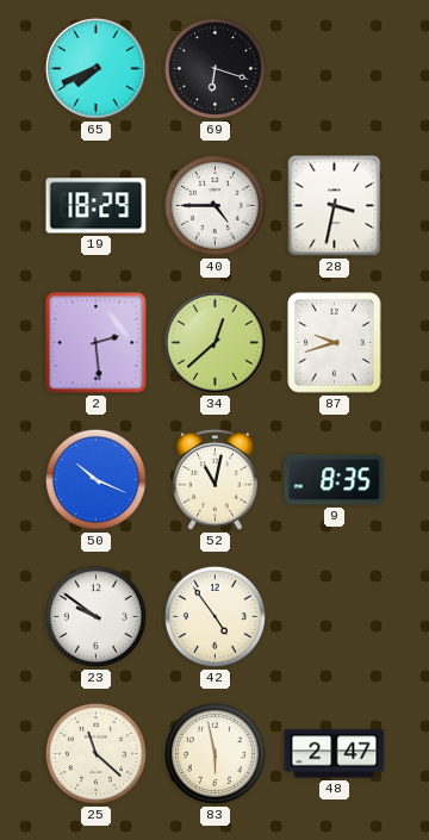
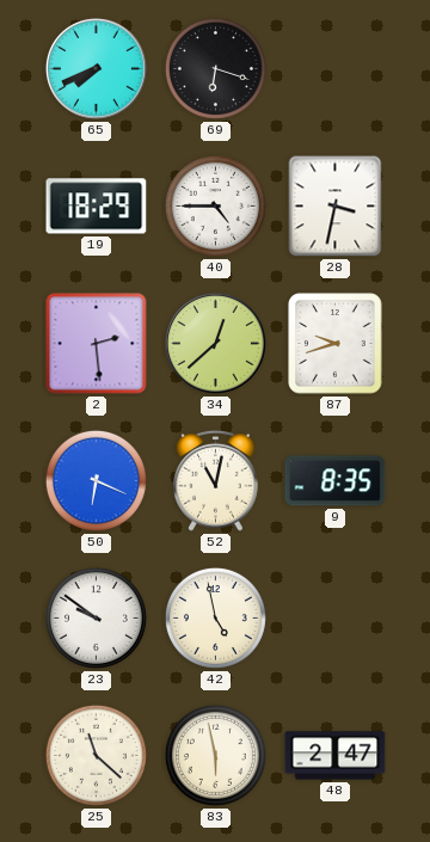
50: 10:19 -> 6:19
42: 4:54 -> 4:58
